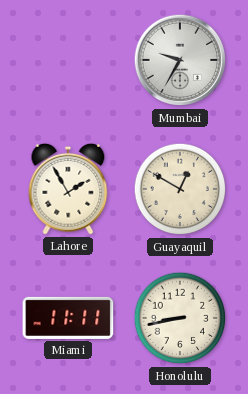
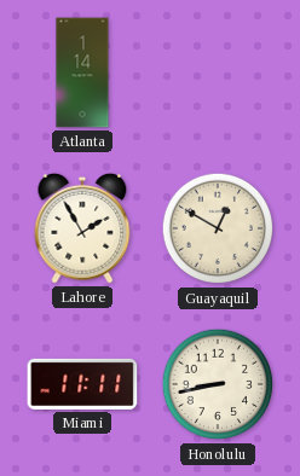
Atlanta: none -> 1:14
Mumbai: 9:35 -> none
